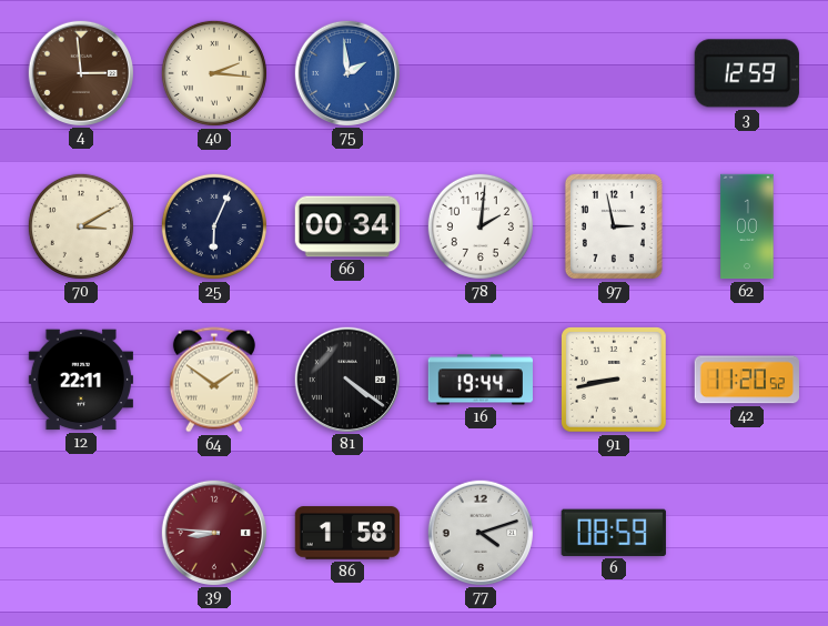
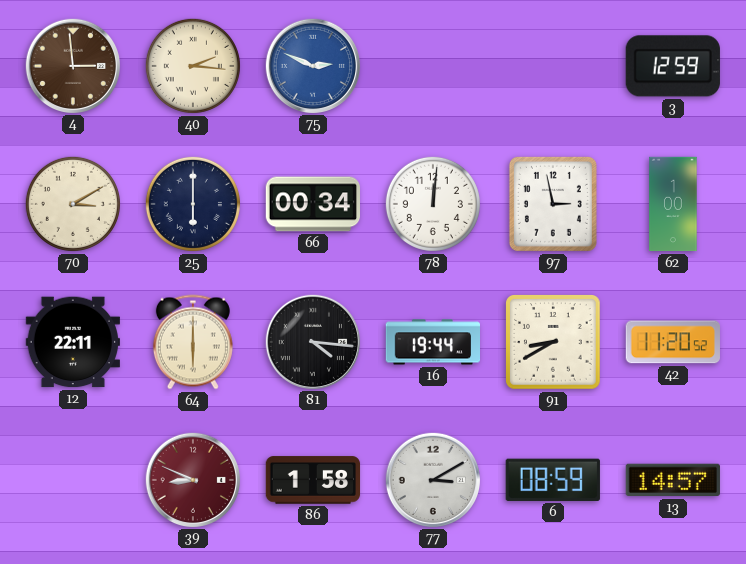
75: 1:59 -> 2:49
25: 6:04 -> 6:00
78: 2:01 -> 12:01
64: 1:51 -> 6:00
81: 4:21 -> 4:16
91: 8:43 -> 8:40
39: 8:46 -> 8:49
77: 4:12 -> 3:10
13: none -> 14:57
